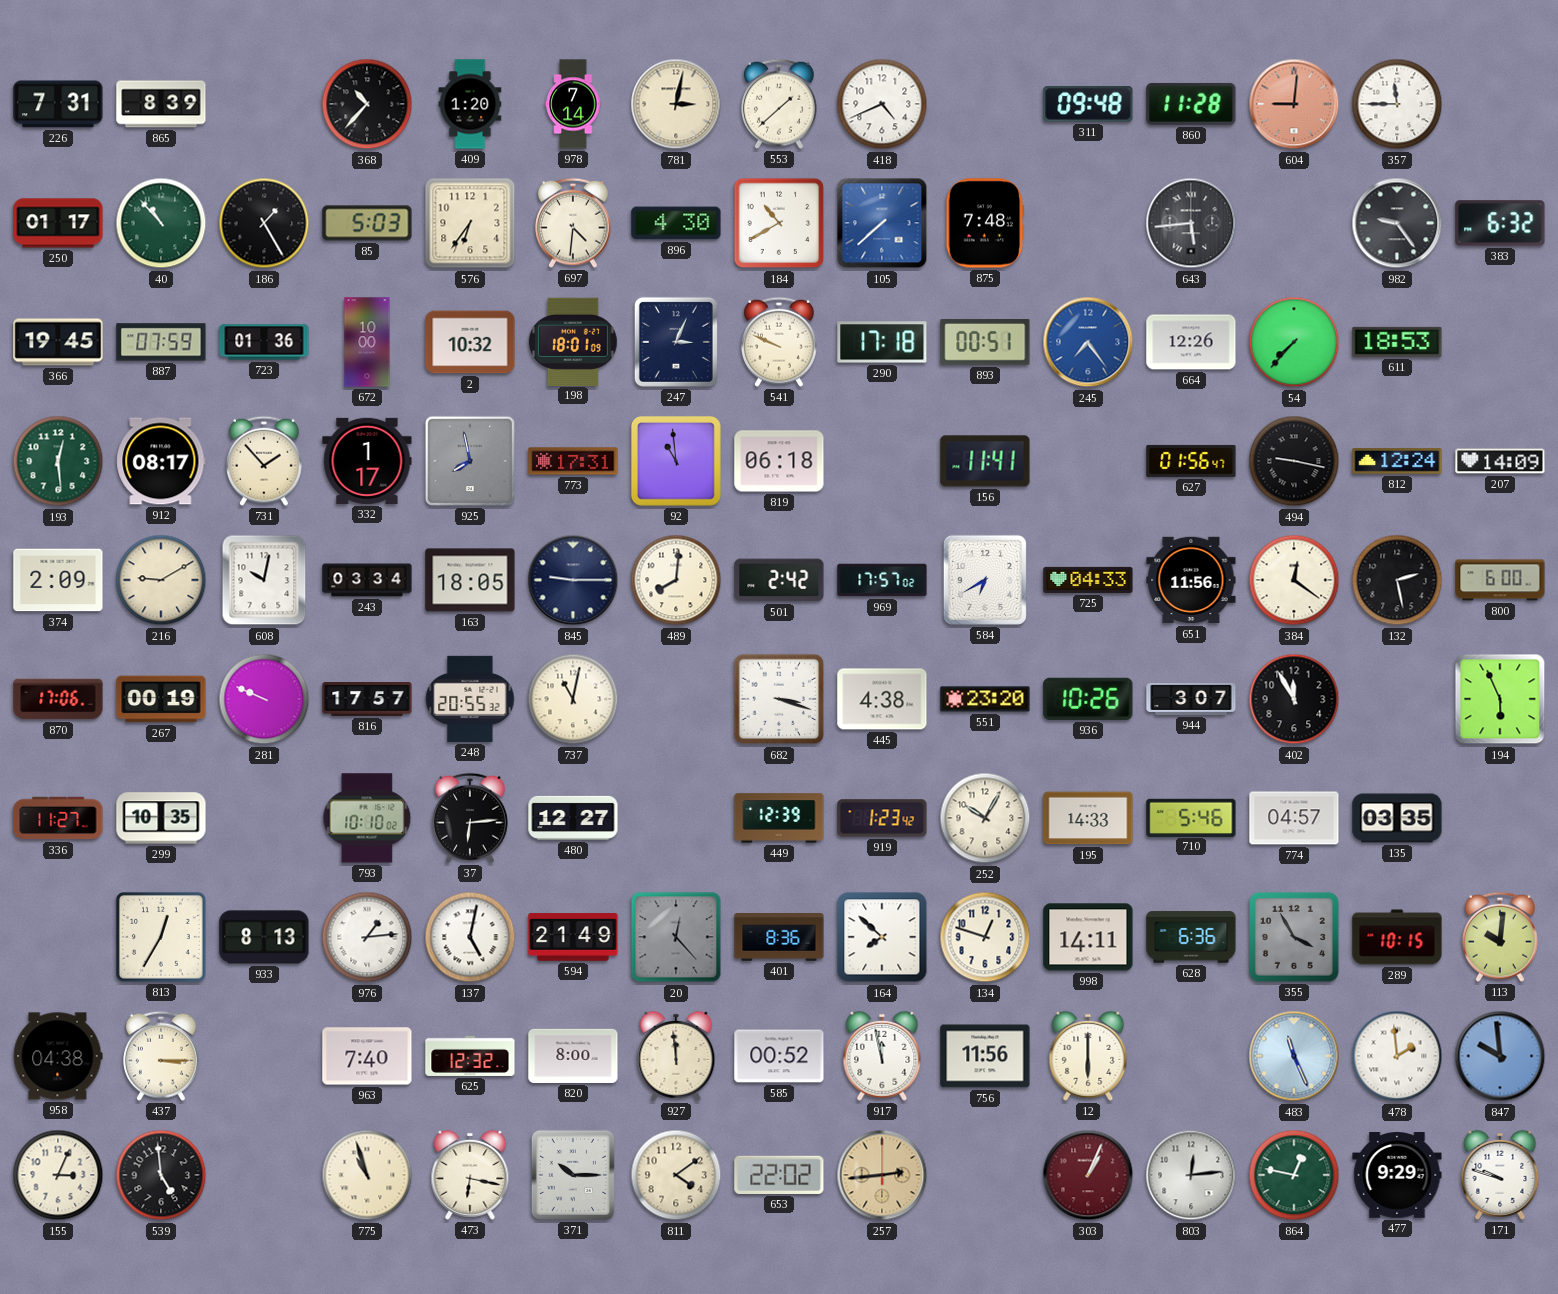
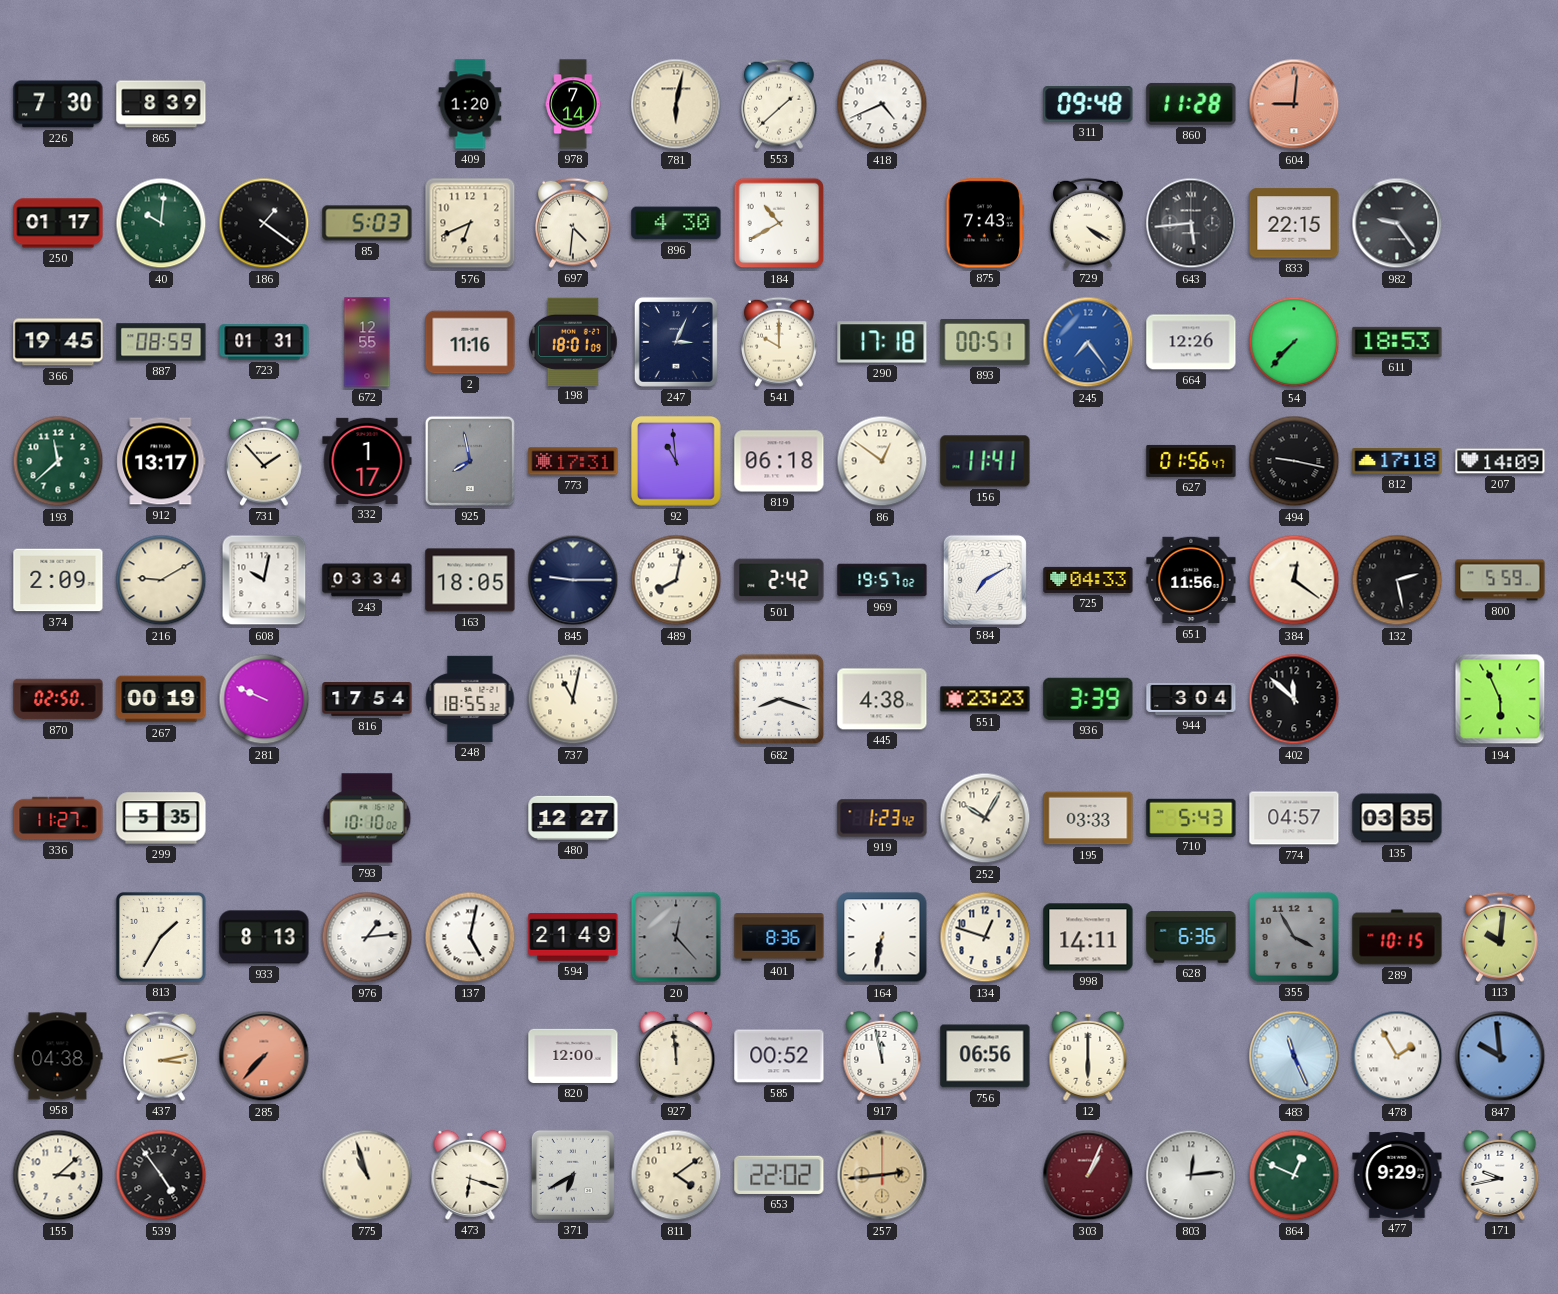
226: 7:31 -> 7:30
368: 10:37 -> none
781: 3:02 -> 6:02
357: 11:45 -> none
40: 10:53 -> 10:01
186: 1:25 -> 1:21
576: 6:36 -> 6:41
105: 7:38 -> none
875: 7:48 -> 7:43
729: none -> 4:20
833: none -> 22:15
383: 6:32 -> none
887: 07:59 -> 08:59
723: 01:36 -> 01:31
672: 10:00 -> 12:55
2: 10:32 -> 11:16
541: 9:49 -> 10:00
193: 12:29 -> 11:38
912: 08:17 -> 13:17
86: none -> 12:51
812: 12:24 -> 17:18
489: 8:01 -> 8:02
969: 17:57 -> 19:57
584: 6:40 -> 7:10
800: 6:00 -> 5:59
870: 17:06 -> 02:50
816: 17:57 -> 17:54
248: 20:55 -> 18:55
682: 3:18 -> 8:18
551: 23:20 -> 23:23
936: 10:26 -> 3:39
944: 3:07 -> 3:04
402: 11:55 -> 11:52
299: 10:35 -> 5:35
37: 6:14 -> none
449: 12:39 -> none
195: 14:33 -> 03:33
710: 5:46 -> 5:43
813: 12:35 -> 1:35
164: 7:52 -> 6:32
437: 3:15 -> 3:13
285: none -> 7:37
963: 7:40 -> none
625: 12:32 -> none
820: 8:00 -> 12:00
756: 11:56 -> 06:56
478: 1:59 -> 1:55
155: 3:04 -> 3:08
539: 4:59 -> 4:54
473: 6:17 -> 6:18
371: 10:15 -> 6:40
864: 12:47 -> 12:49
171: 9:48 -> 9:43
